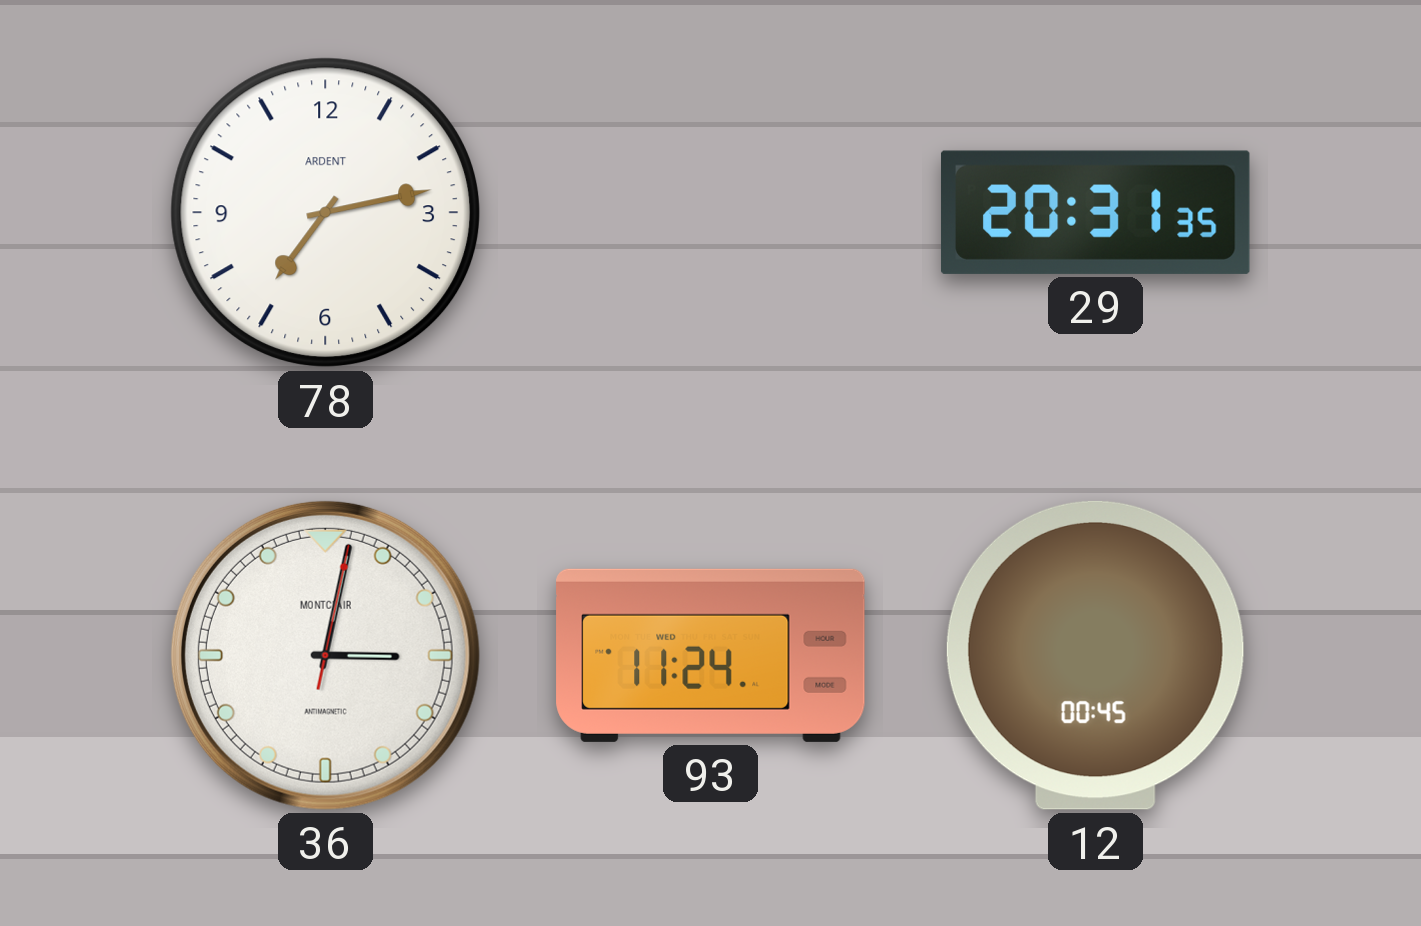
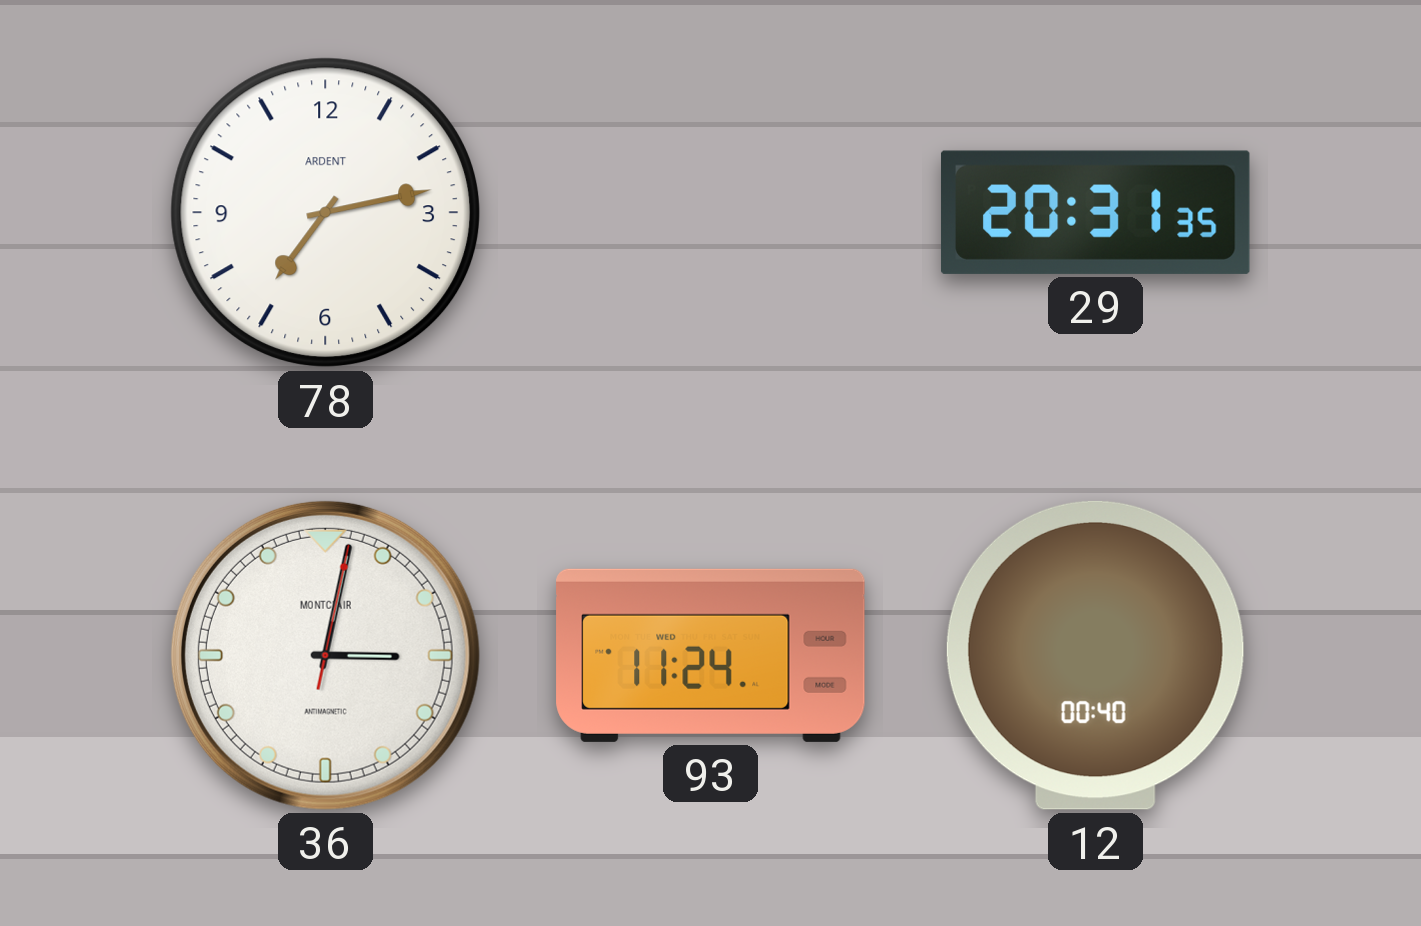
12: 00:45 -> 00:40
